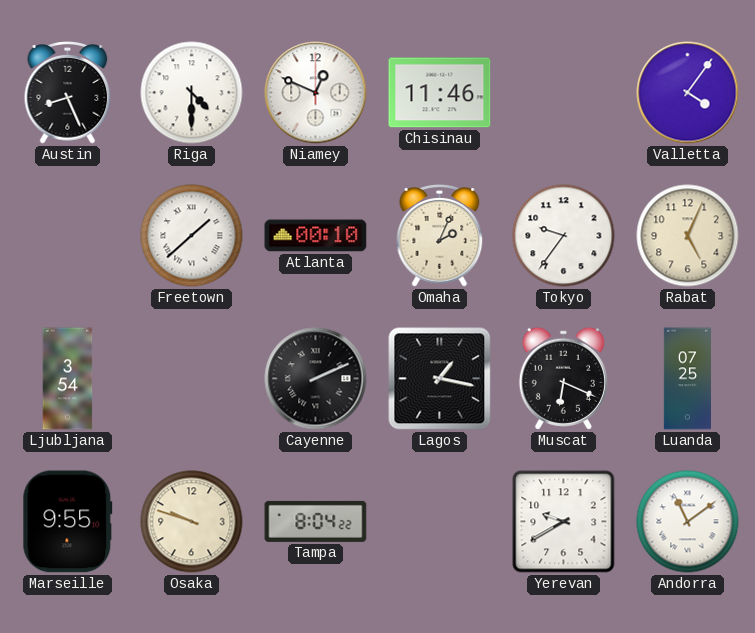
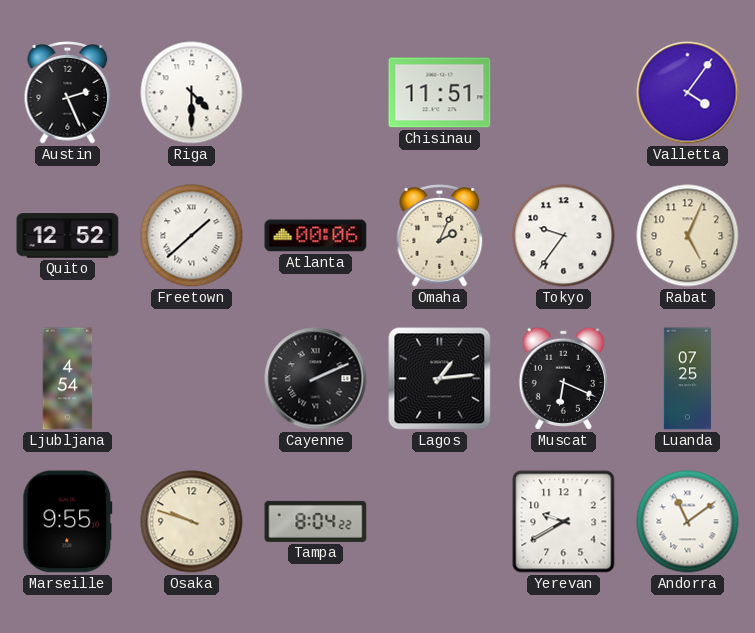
Austin: 8:26 -> 2:26
Niamey: 12:49 -> none
Chisinau: 11:46 -> 11:51
Quito: none -> 12:52
Atlanta: 00:10 -> 00:06
Ljubljana: 3:54 -> 4:54
Lagos: 1:17 -> 1:14
